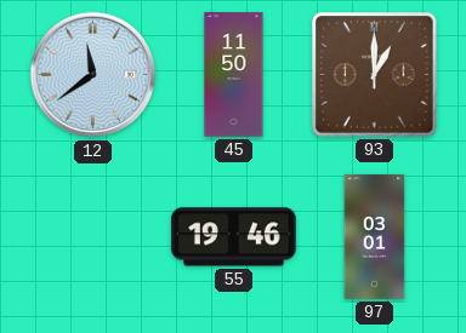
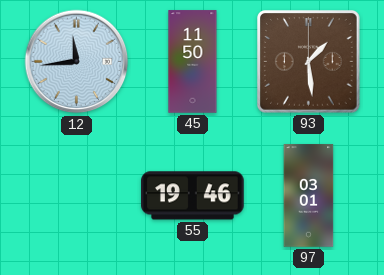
12: 11:39 -> 11:44
93: 1:00 -> 1:29
